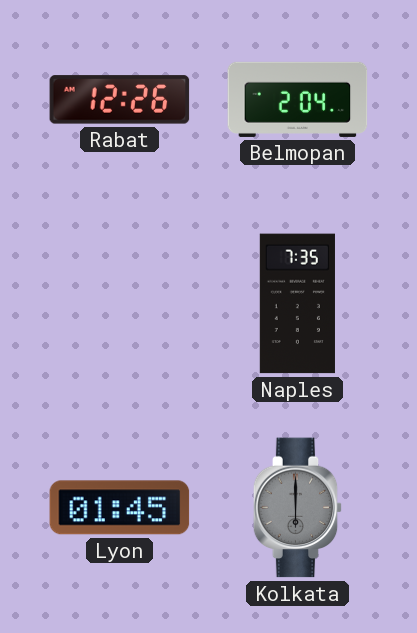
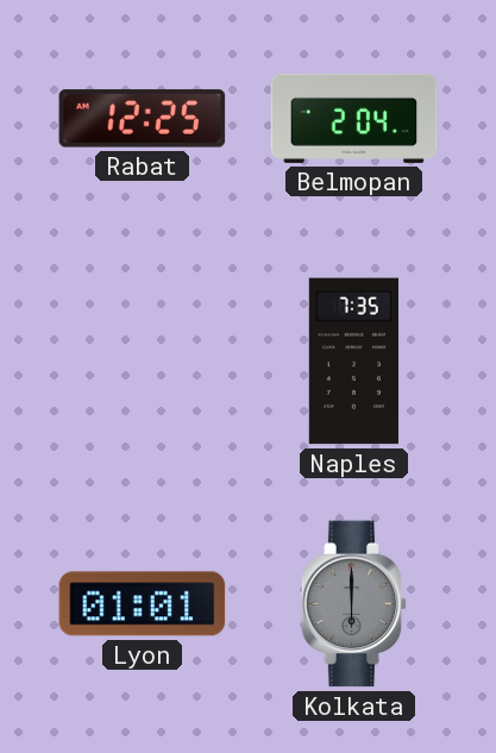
Rabat: 12:26 -> 12:25
Lyon: 01:45 -> 01:01
